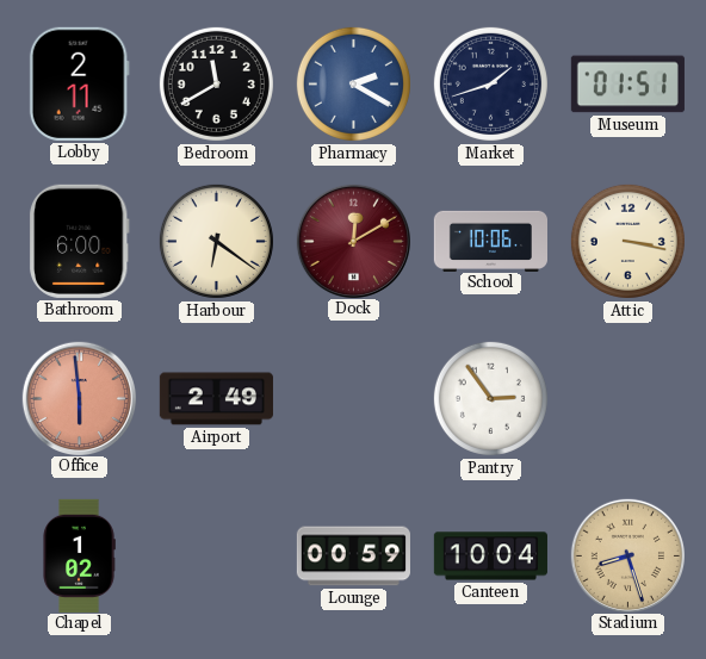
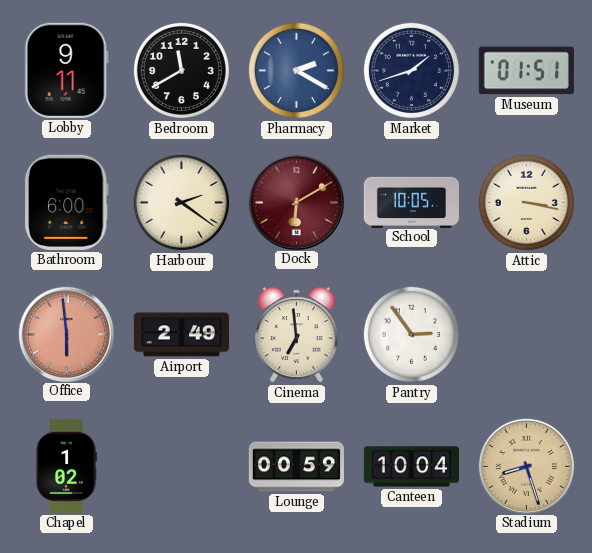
Lobby: 2:11 -> 9:11
Harbour: 6:21 -> 2:21
Dock: 12:10 -> 6:10
School: 10:06 -> 10:05
Cinema: none -> 6:59
